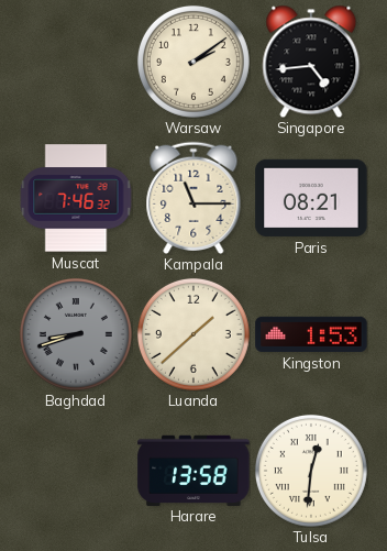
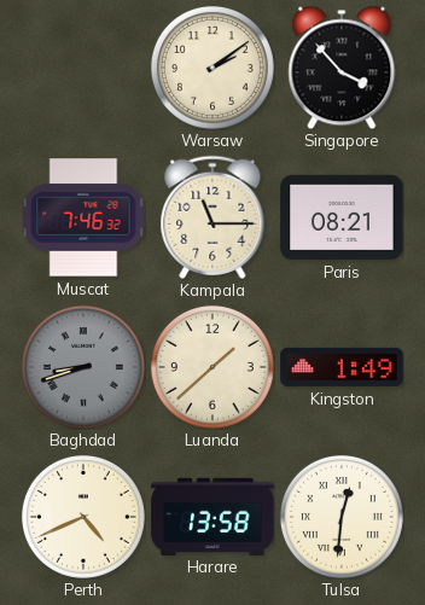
Singapore: 4:44 -> 3:53
Kingston: 1:53 -> 1:49
Perth: none -> 4:41
